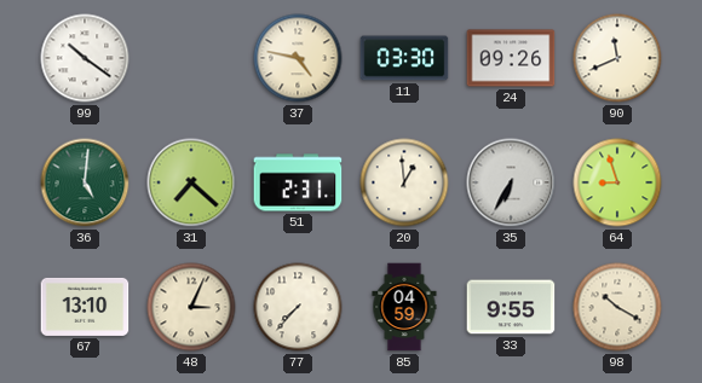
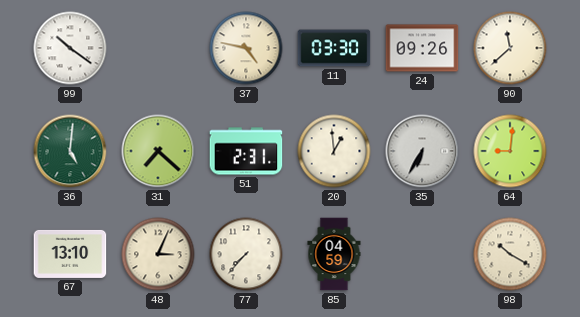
90: 11:41 -> 11:38
64: 8:57 -> 9:01
33: 9:55 -> none
